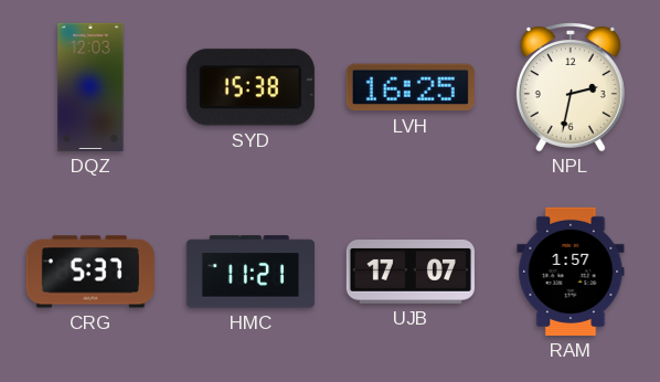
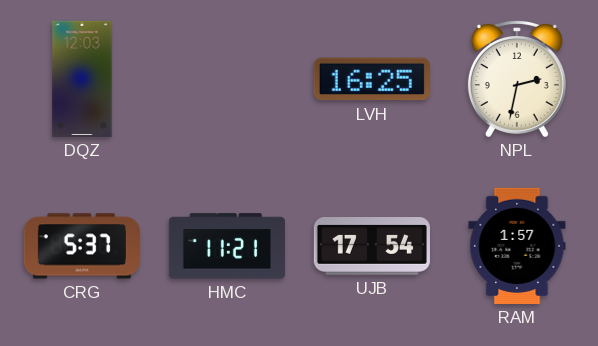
SYD: 15:38 -> none
UJB: 17:07 -> 17:54
